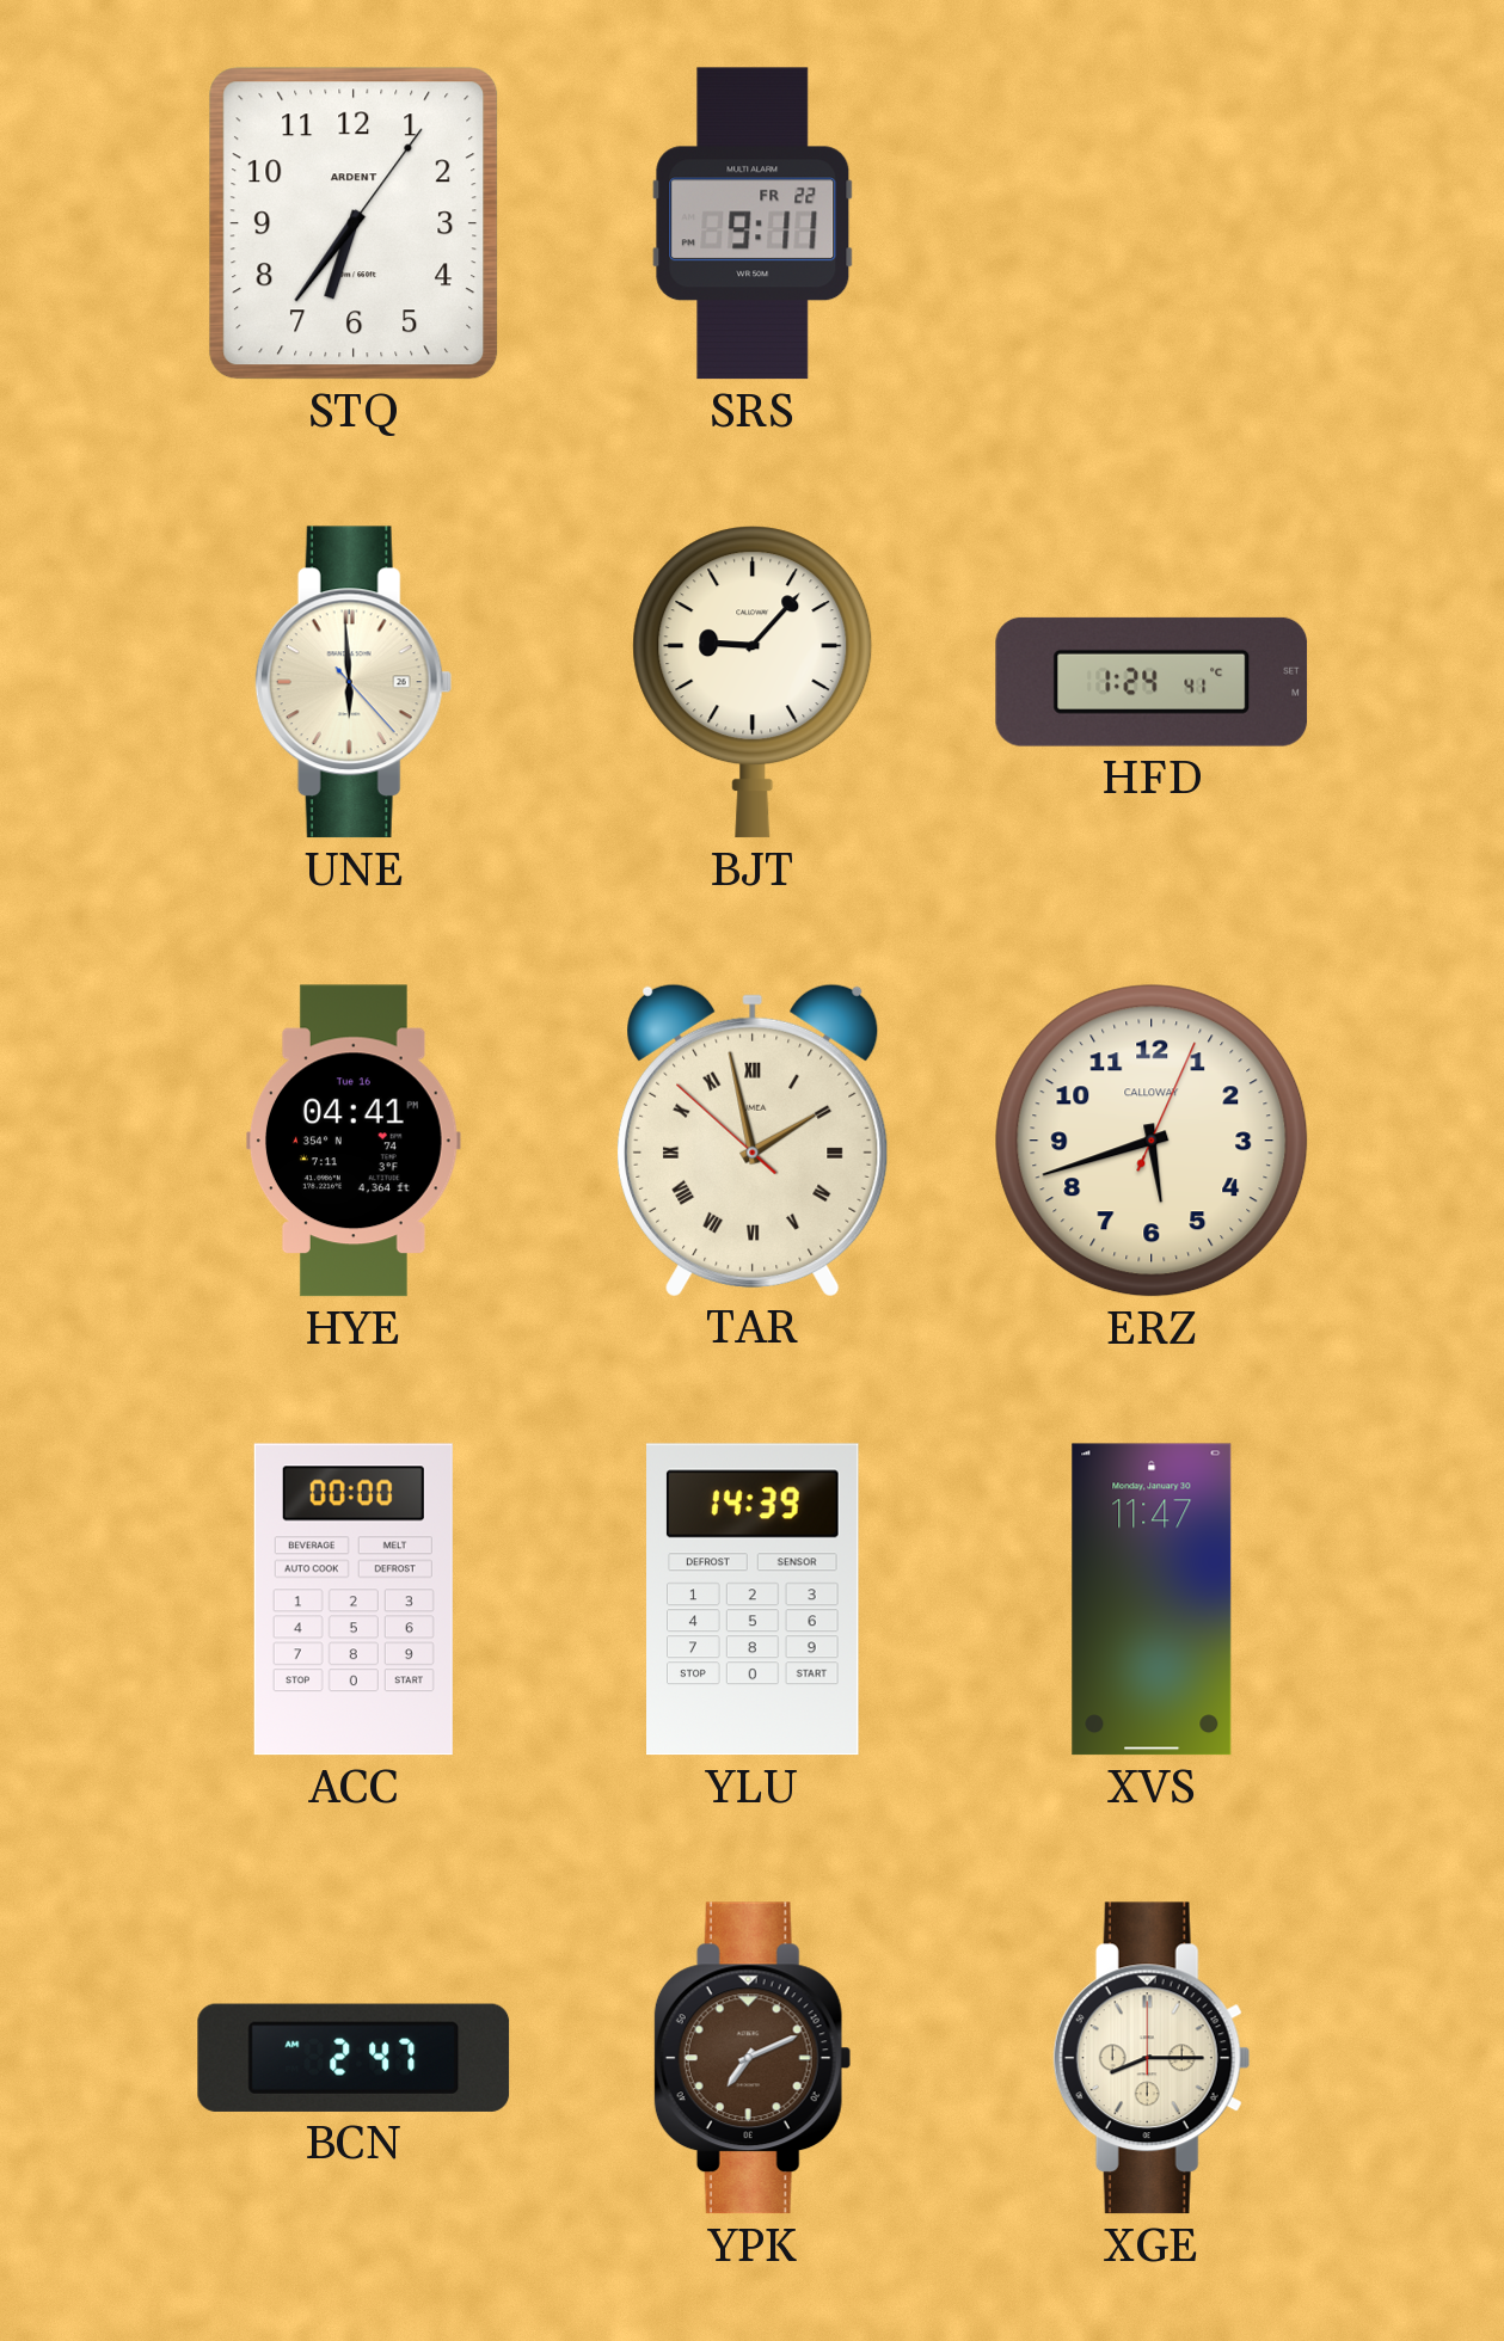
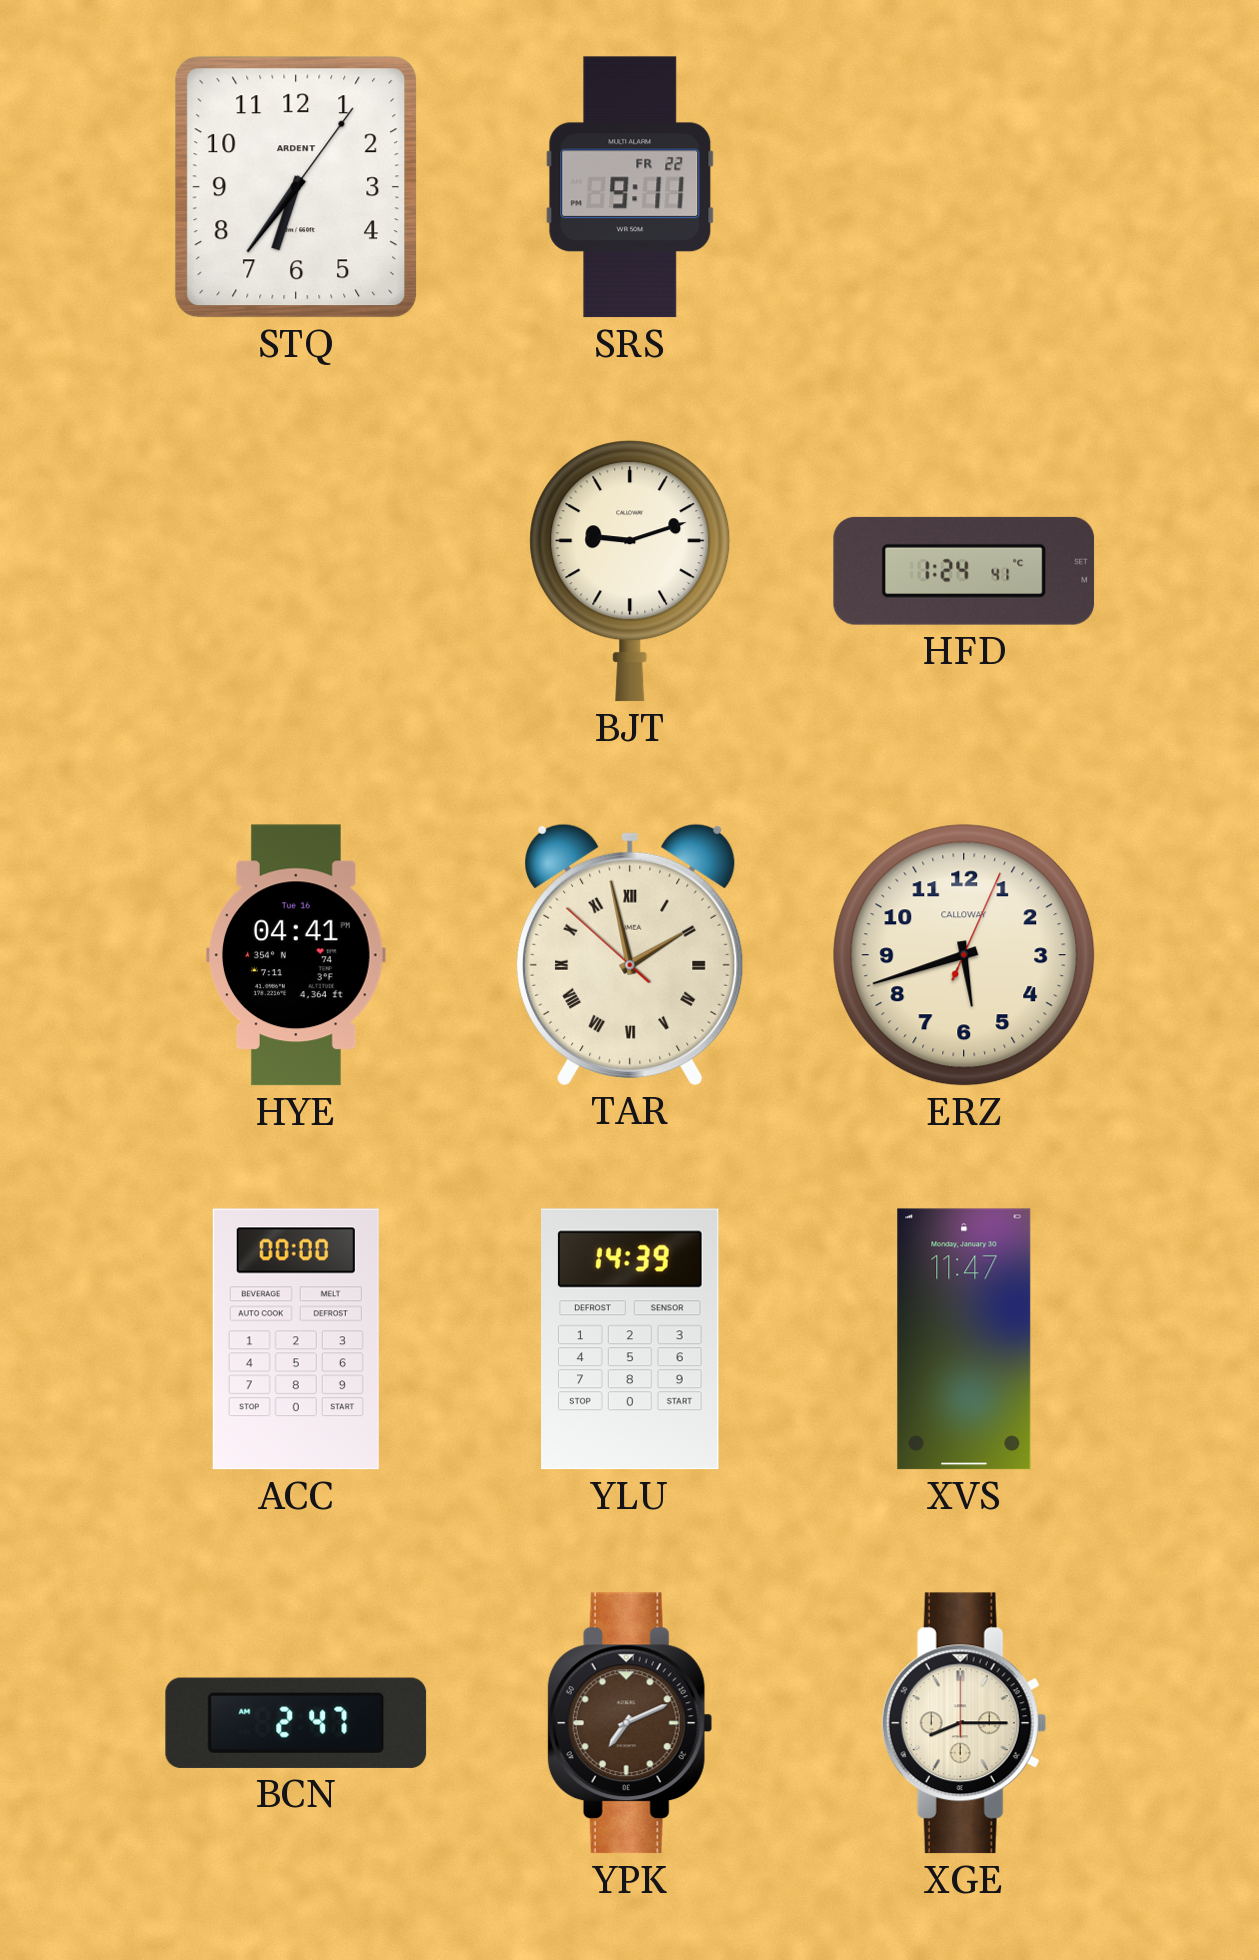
UNE: 5:59 -> none
BJT: 9:07 -> 9:12
